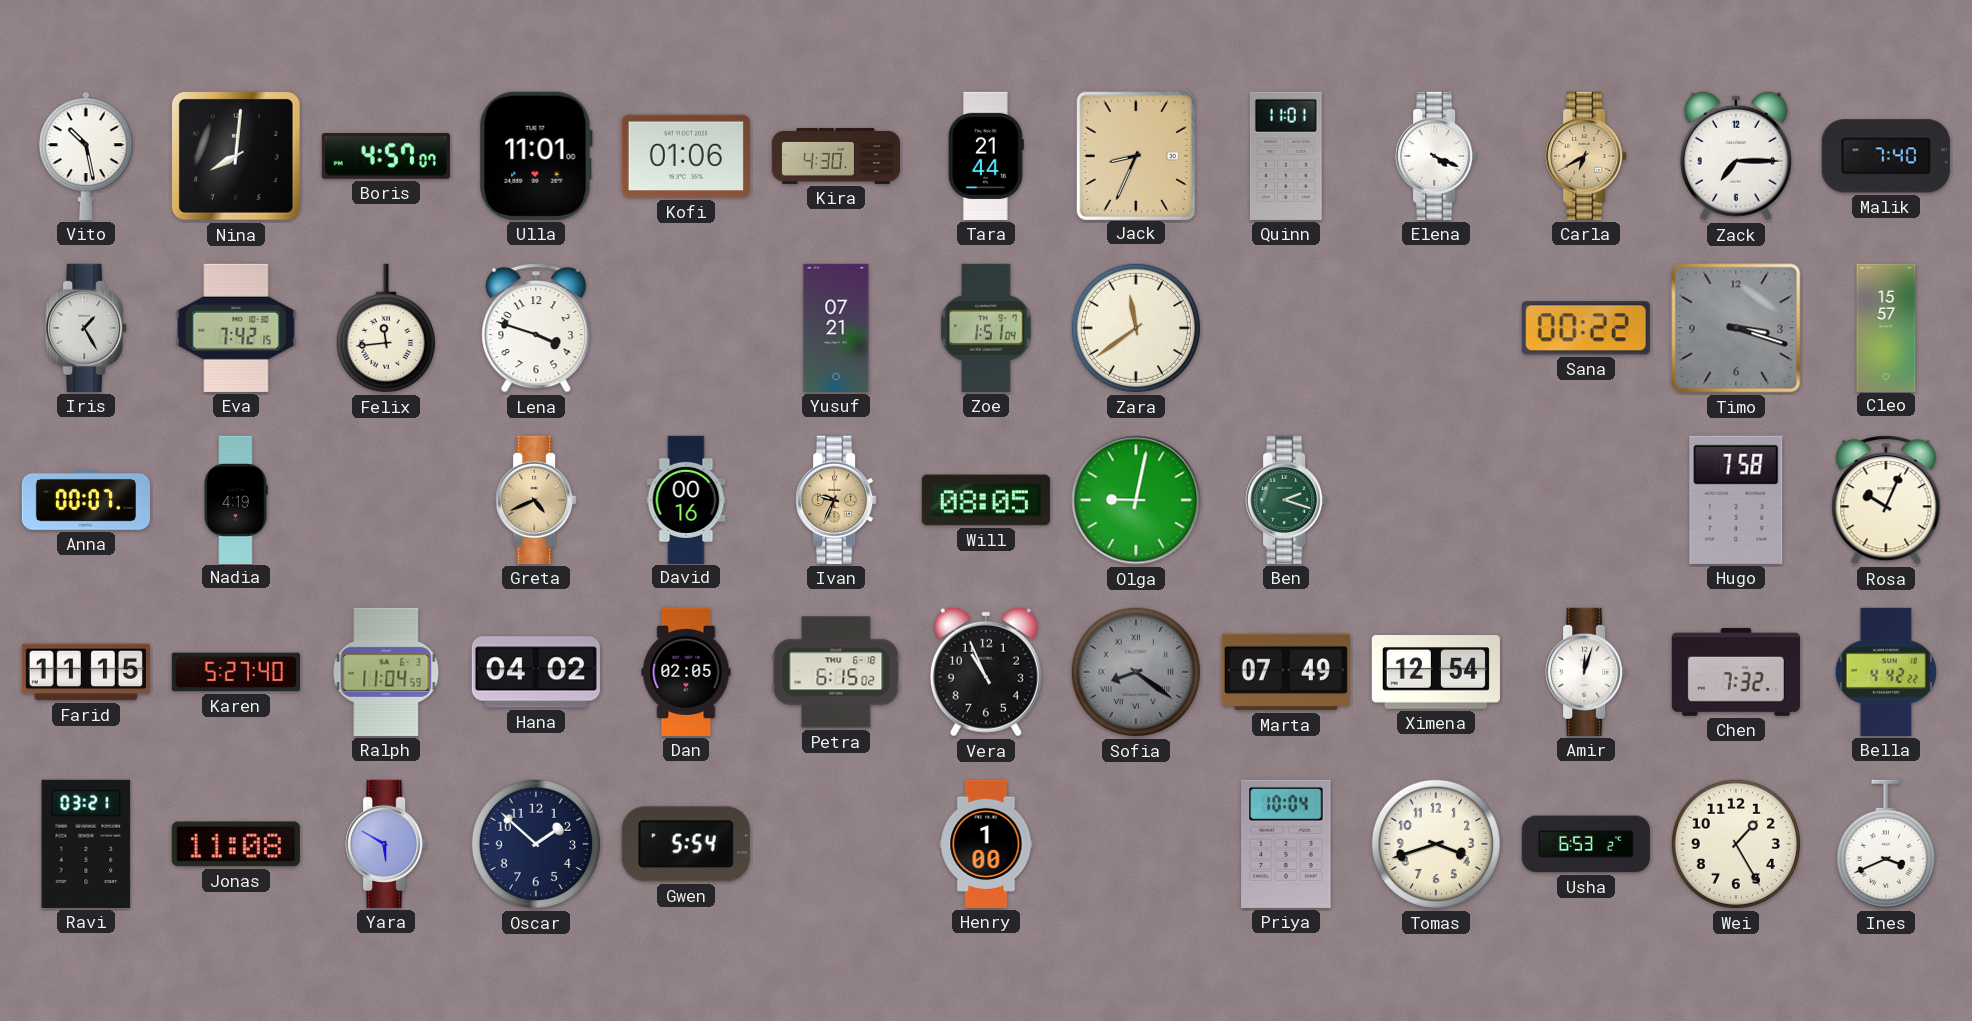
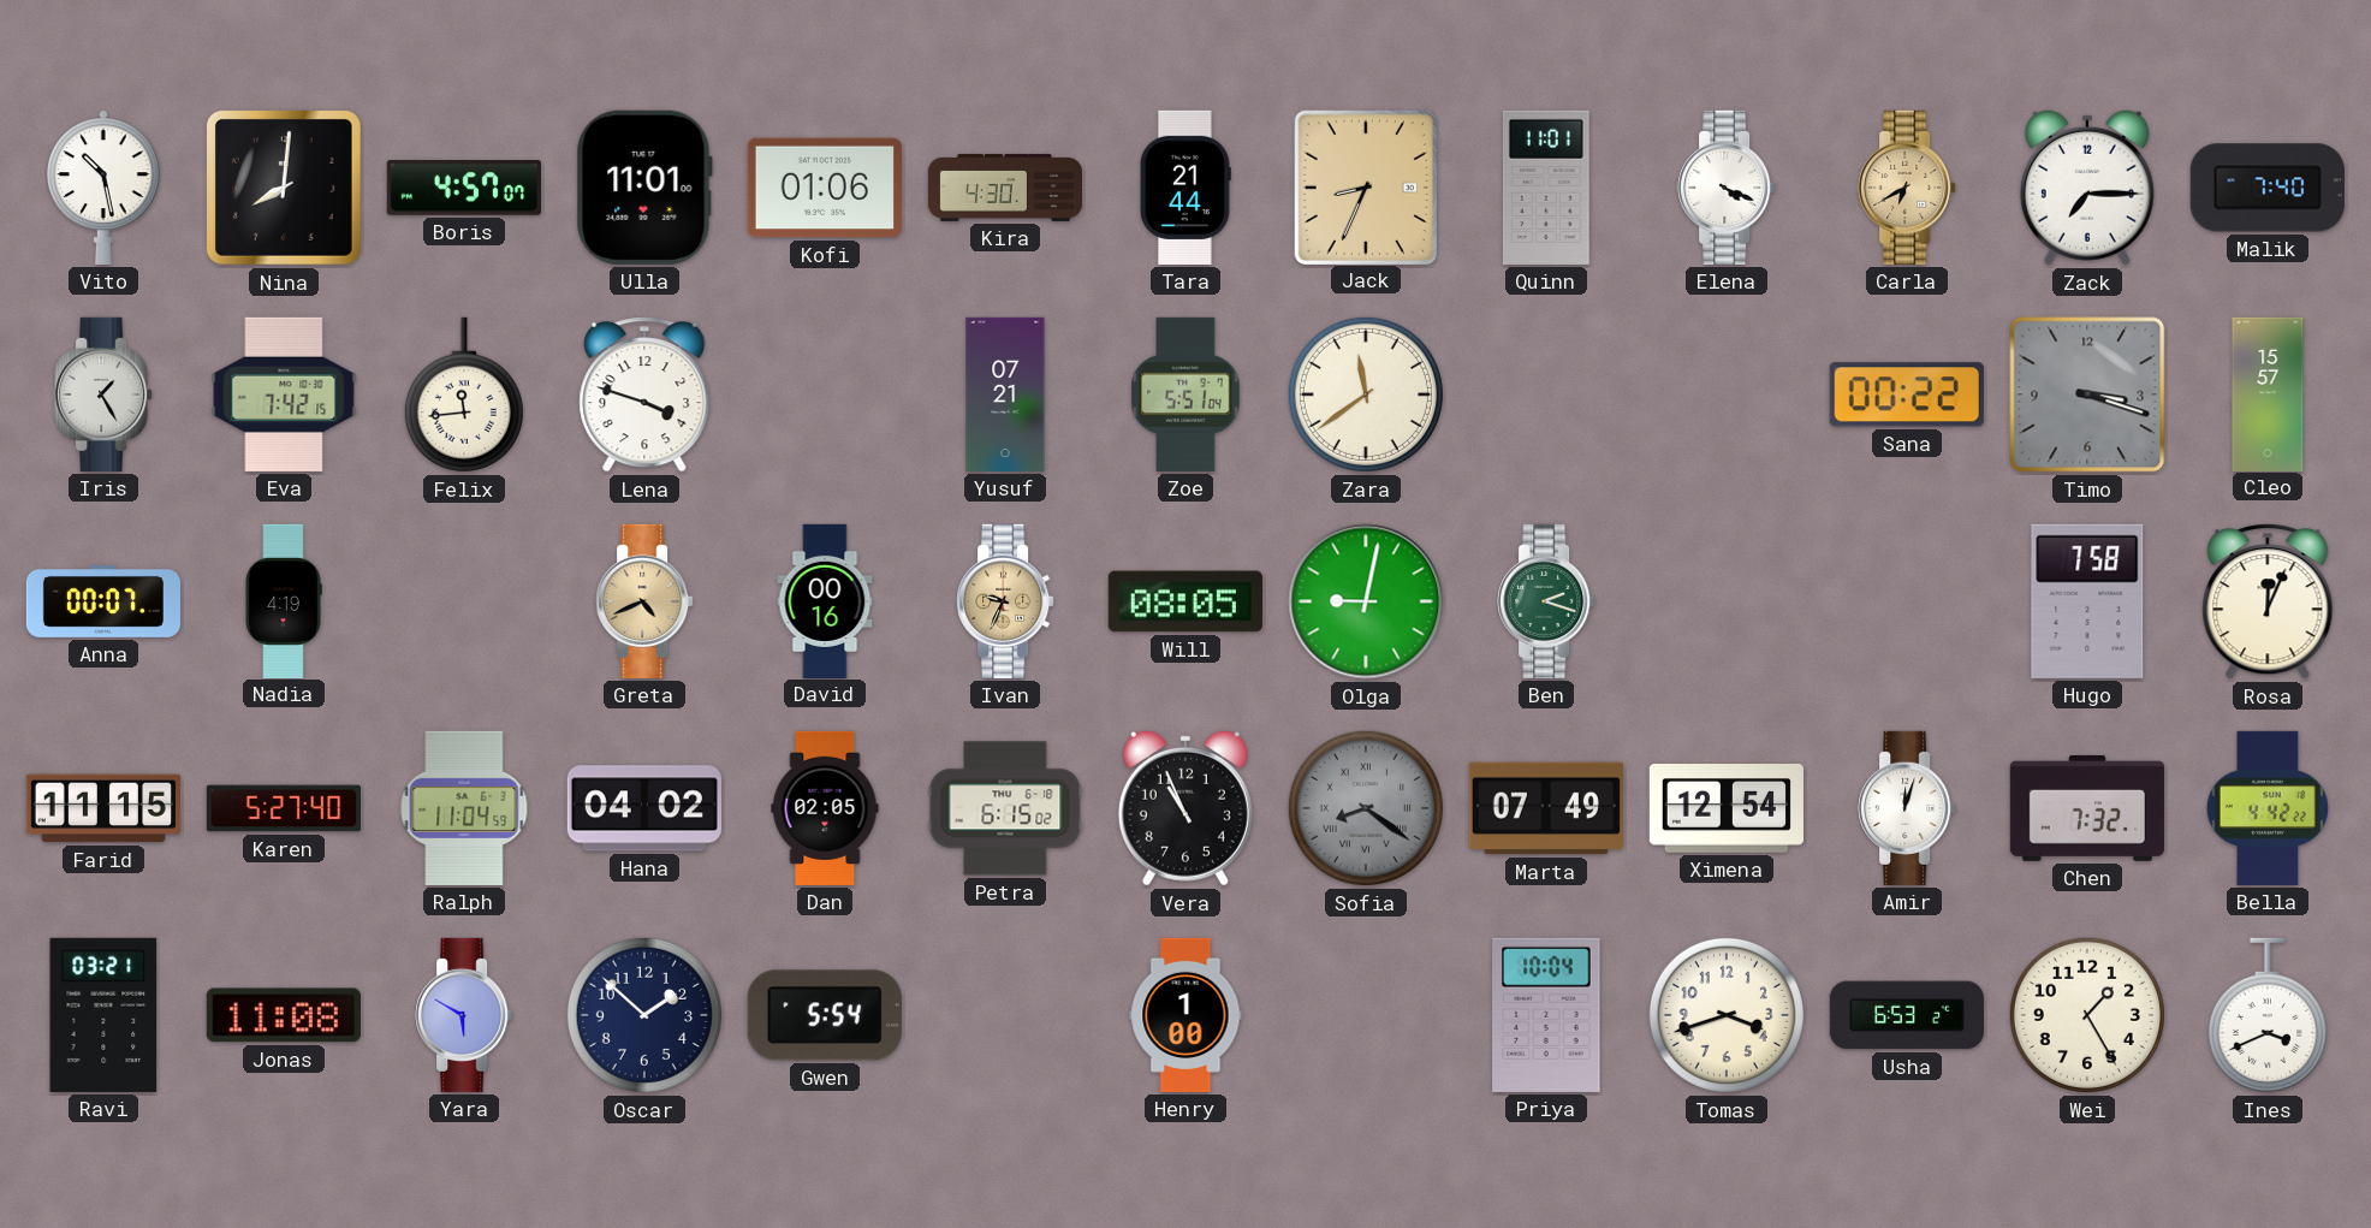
Zoe: 1:51 -> 5:51
Rosa: 10:04 -> 12:04
